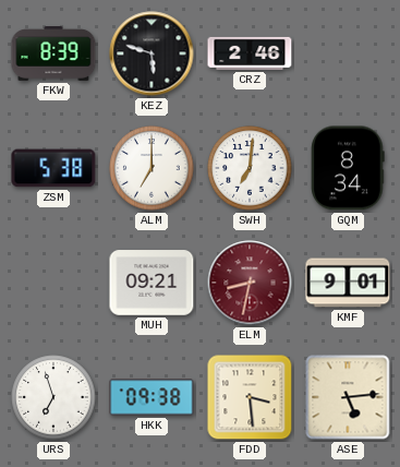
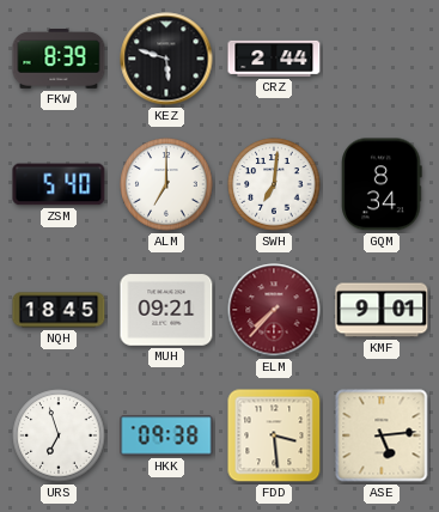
CRZ: 2:46 -> 2:44
ZSM: 5:38 -> 5:40
NQH: none -> 18:45
ELM: 8:32 -> 7:37
